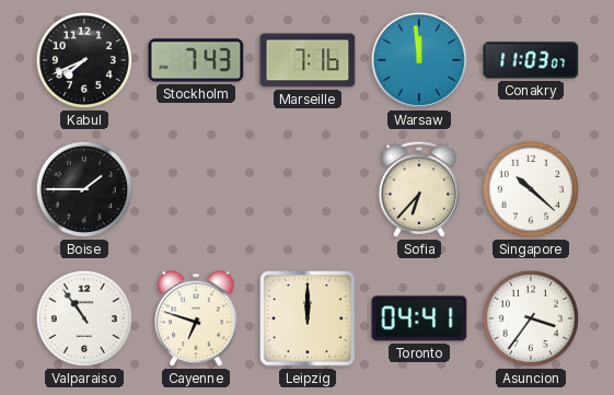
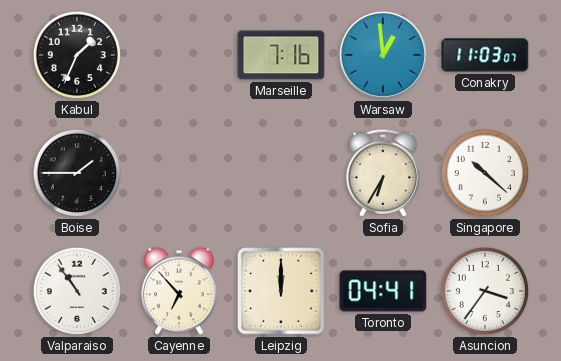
Kabul: 7:41 -> 1:34
Stockholm: 7:43 -> none
Warsaw: 11:59 -> 12:59
Sofia: 6:37 -> 6:35
Cayenne: 6:48 -> 6:53
